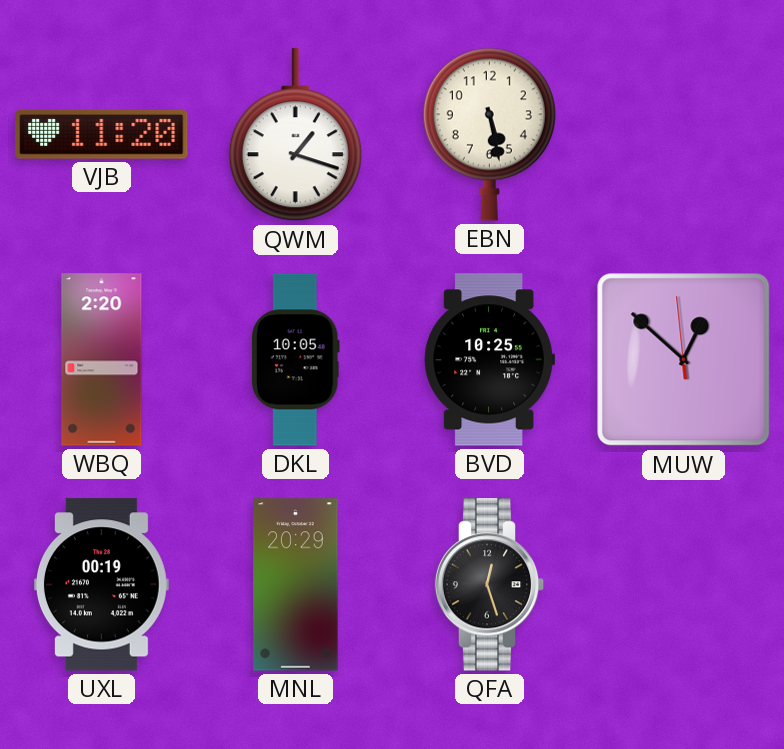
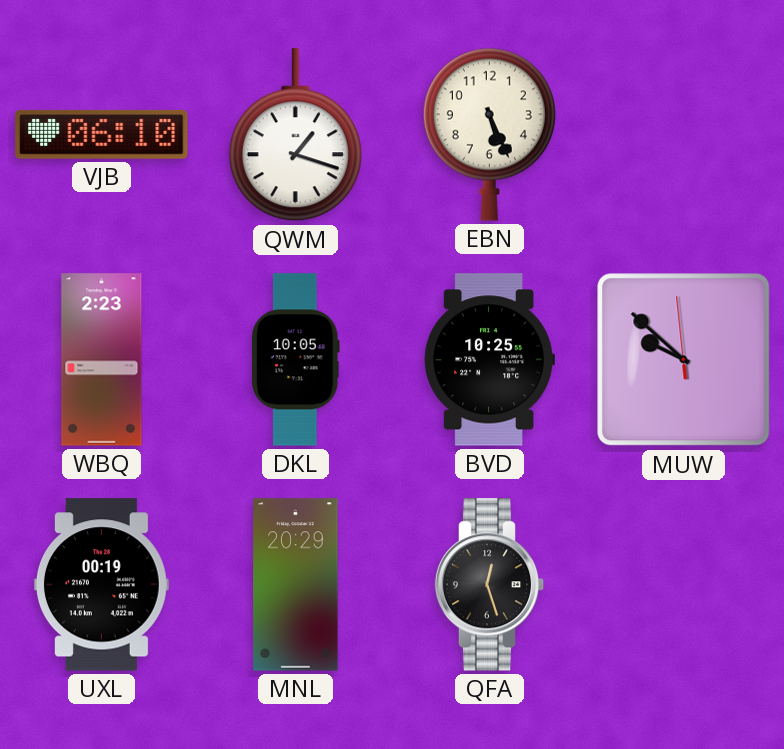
VJB: 11:20 -> 06:10
EBN: 5:28 -> 5:26
WBQ: 2:20 -> 2:23
MUW: 12:51 -> 9:51
